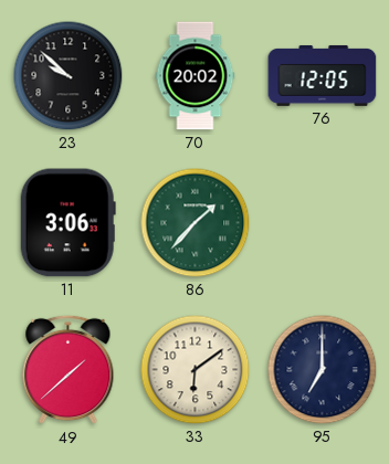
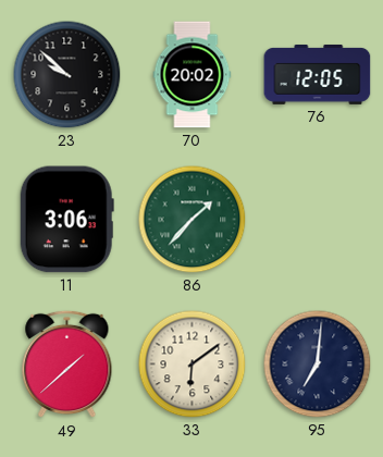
95: 7:00 -> 7:01
